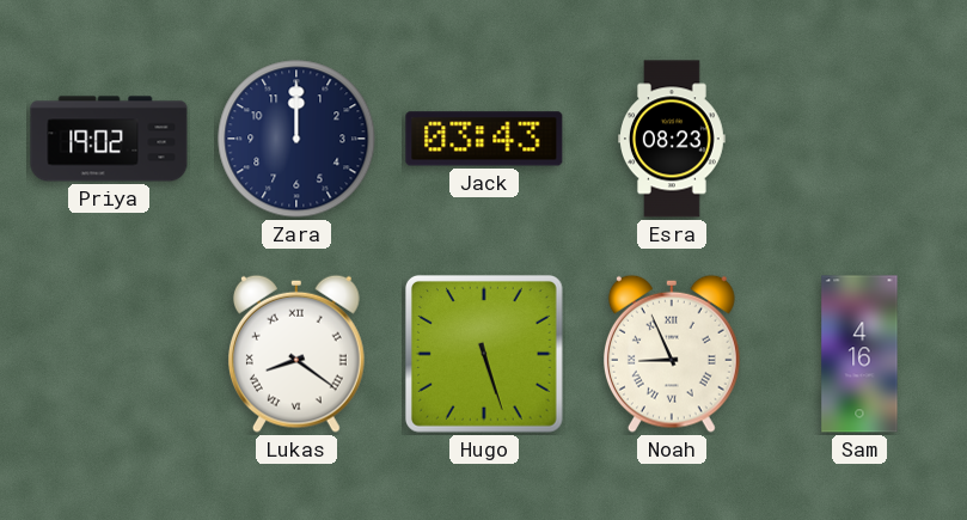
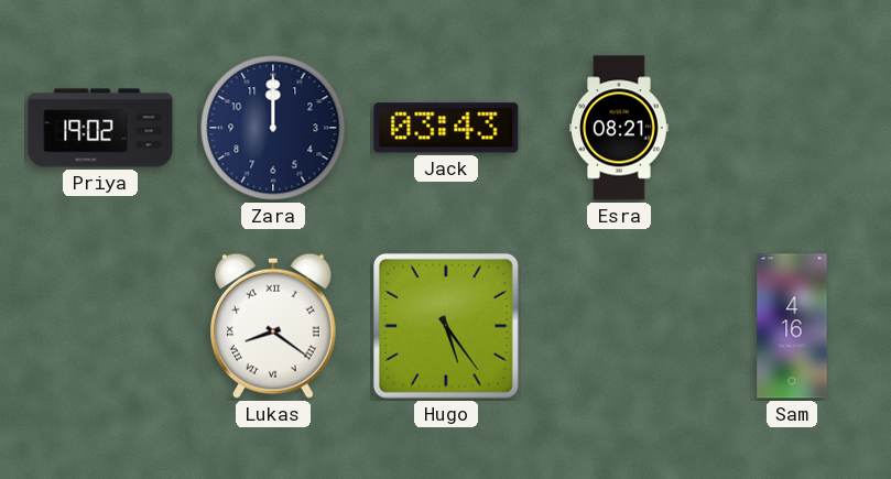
Esra: 08:23 -> 08:21
Hugo: 5:27 -> 5:24
Noah: 8:56 -> none
